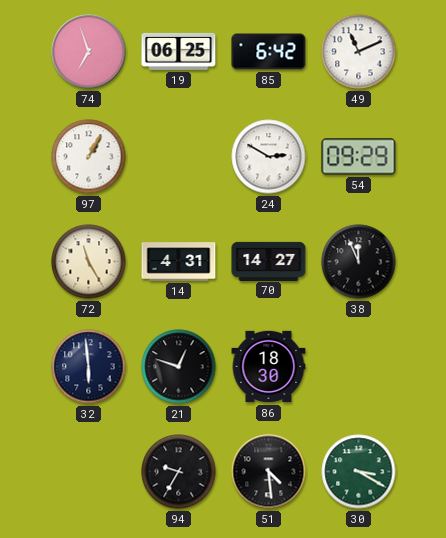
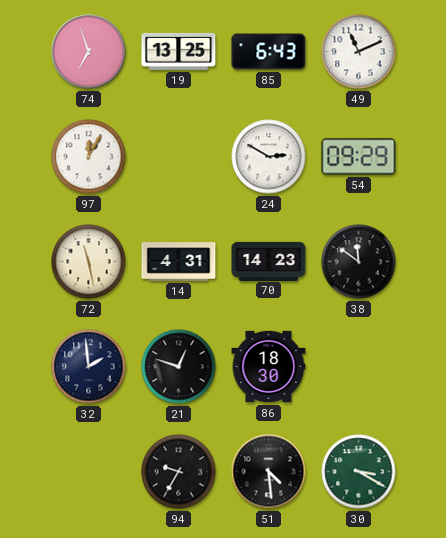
19: 06:25 -> 13:25
85: 6:42 -> 6:43
97: 1:05 -> 12:05
72: 11:25 -> 11:28
70: 14:27 -> 14:23
38: 11:56 -> 11:51
32: 5:59 -> 1:59
